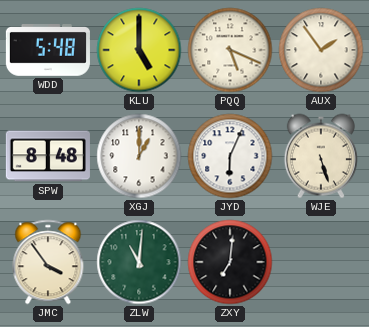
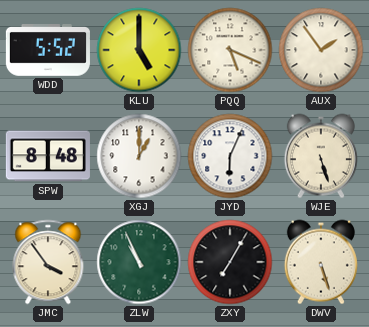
WDD: 5:48 -> 5:52
ZLW: 11:01 -> 10:56
ZXY: 7:01 -> 7:05
DWV: none -> 5:27
